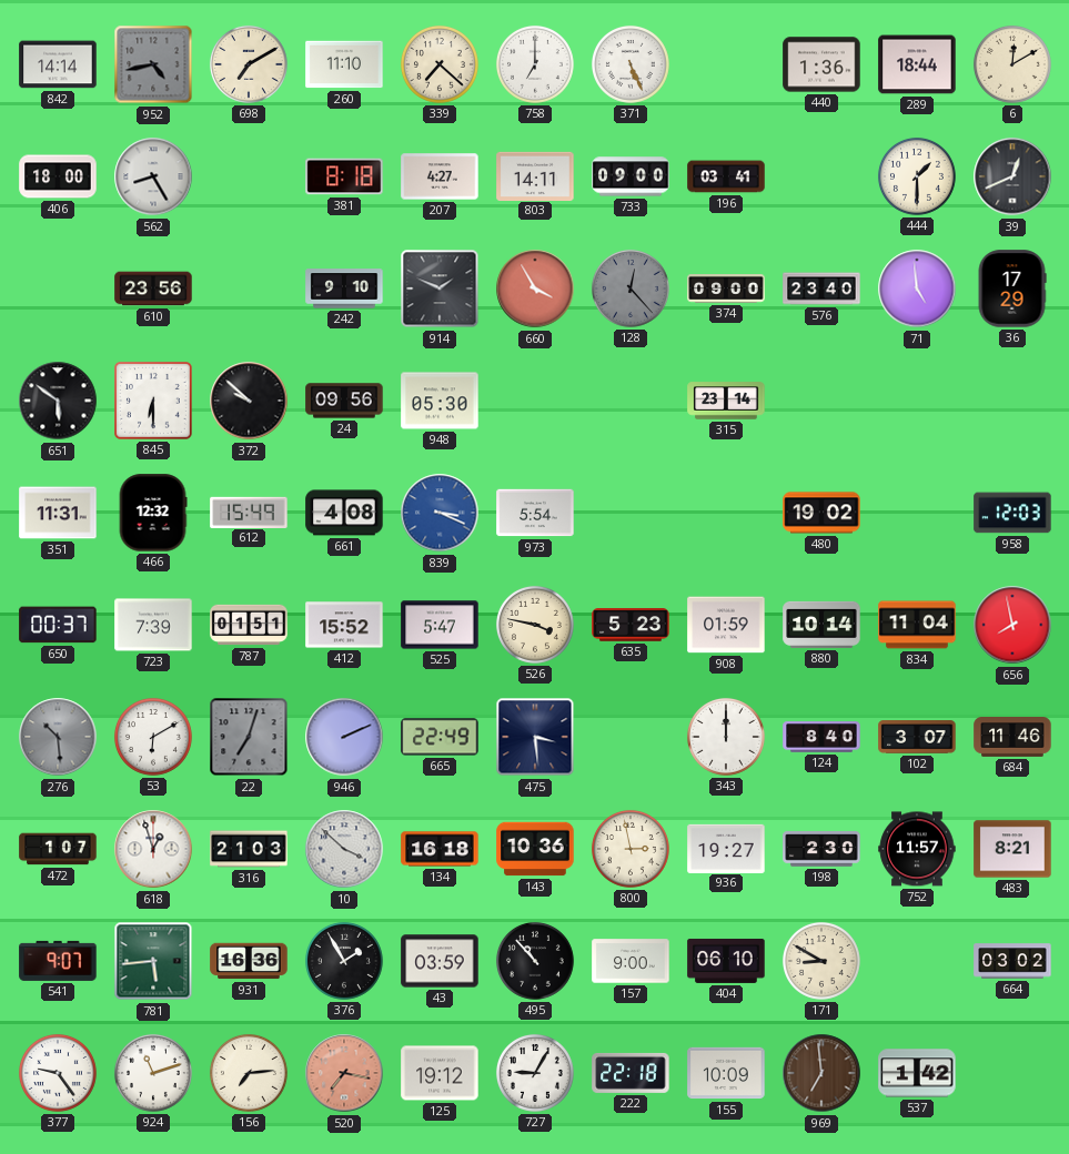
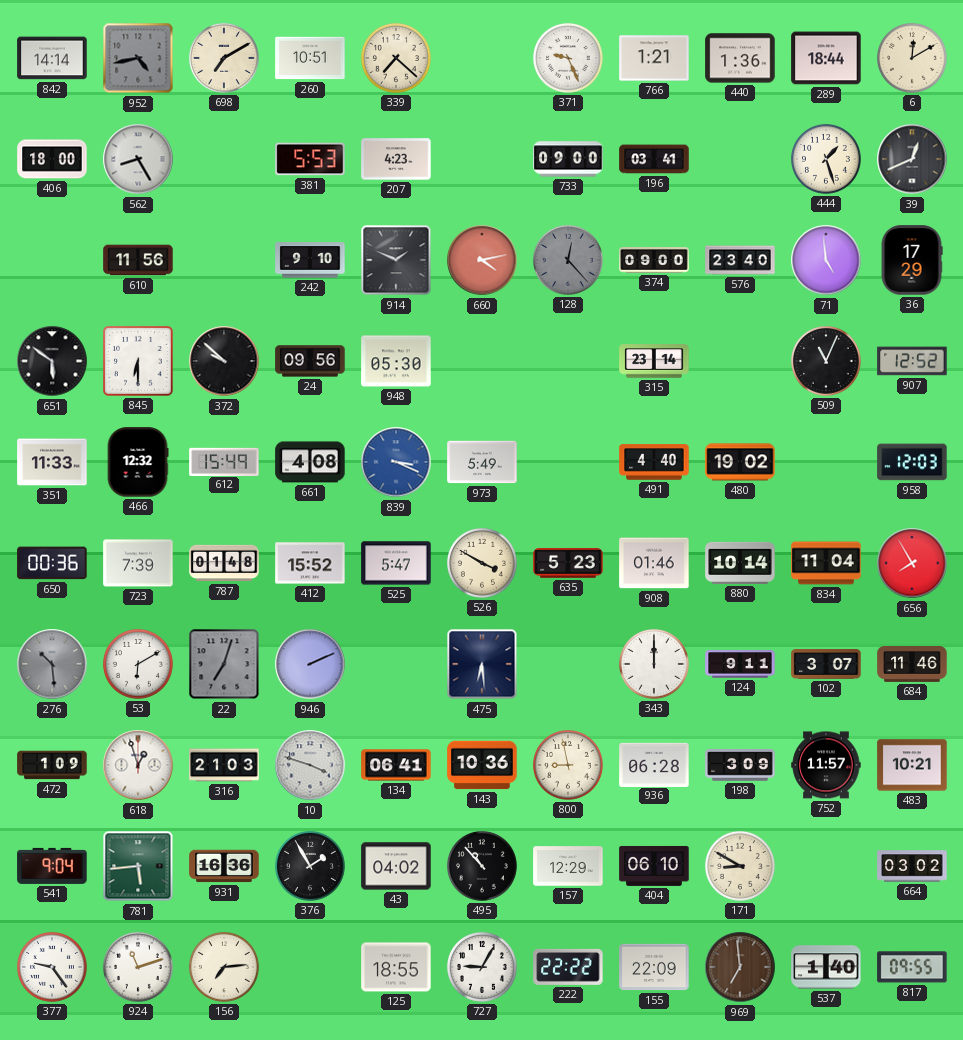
260: 11:10 -> 10:51
758: 7:00 -> none
371: 5:26 -> 9:26
766: none -> 1:21
381: 8:18 -> 5:53
207: 4:27 -> 4:23
803: 14:11 -> none
444: 1:30 -> 1:27
610: 23:56 -> 11:56
660: 3:55 -> 4:13
509: none -> 11:04
907: none -> 12:52
351: 11:31 -> 11:33
973: 5:54 -> 5:49
491: none -> 4:40
650: 00:37 -> 00:36
787: 01:51 -> 01:48
526: 3:47 -> 3:50
908: 01:59 -> 01:46
656: 7:58 -> 7:55
665: 22:49 -> none
475: 3:29 -> 6:29
124: 8:40 -> 9:11
472: 1:07 -> 1:09
10: 3:52 -> 3:48
134: 16:18 -> 06:41
800: 2:58 -> 8:58
936: 19:27 -> 06:28
198: 2:30 -> 3:09
483: 8:21 -> 10:21
541: 9:07 -> 9:04
43: 03:59 -> 04:02
157: 9:00 -> 12:29
520: 7:17 -> none
125: 19:12 -> 18:55
222: 22:18 -> 22:22
155: 10:09 -> 22:09
537: 1:42 -> 1:40
817: none -> 09:55
